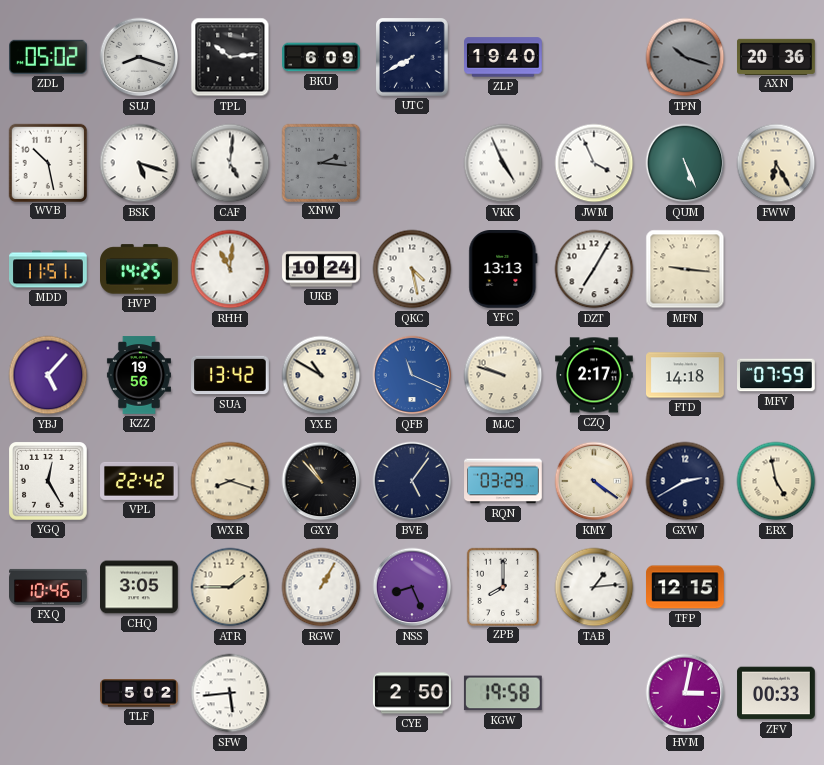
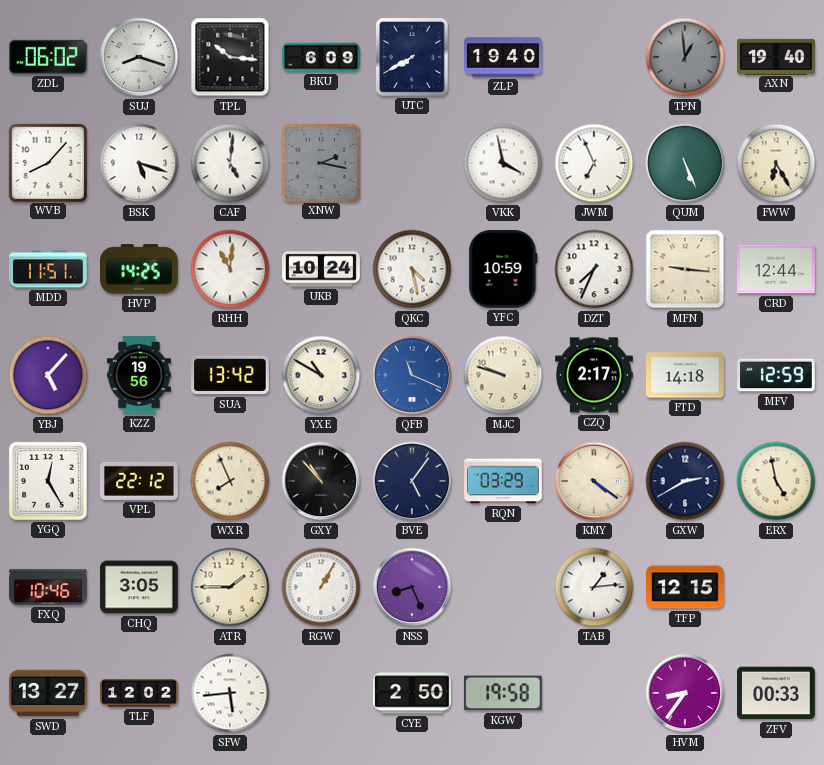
ZDL: 05:02 -> 06:02
TPL: 10:14 -> 10:16
TPN: 10:18 -> 12:59
AXN: 20:36 -> 19:40
WVB: 10:28 -> 8:07
XNW: 2:16 -> 2:17
VKK: 4:56 -> 3:58
JWM: 3:56 -> 6:56
YFC: 13:13 -> 10:59
DZT: 7:05 -> 7:34
CRD: none -> 12:44
MFV: 07:59 -> 12:59
VPL: 22:42 -> 22:12
WXR: 8:18 -> 7:56
ZPB: 8:00 -> none
SWD: none -> 13:27
TLF: 5:02 -> 12:02
HVM: 3:02 -> 8:36
